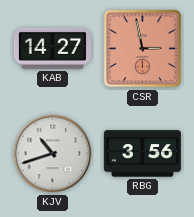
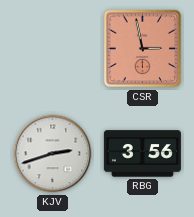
KAB: 14:27 -> none
KJV: 10:42 -> 2:42
